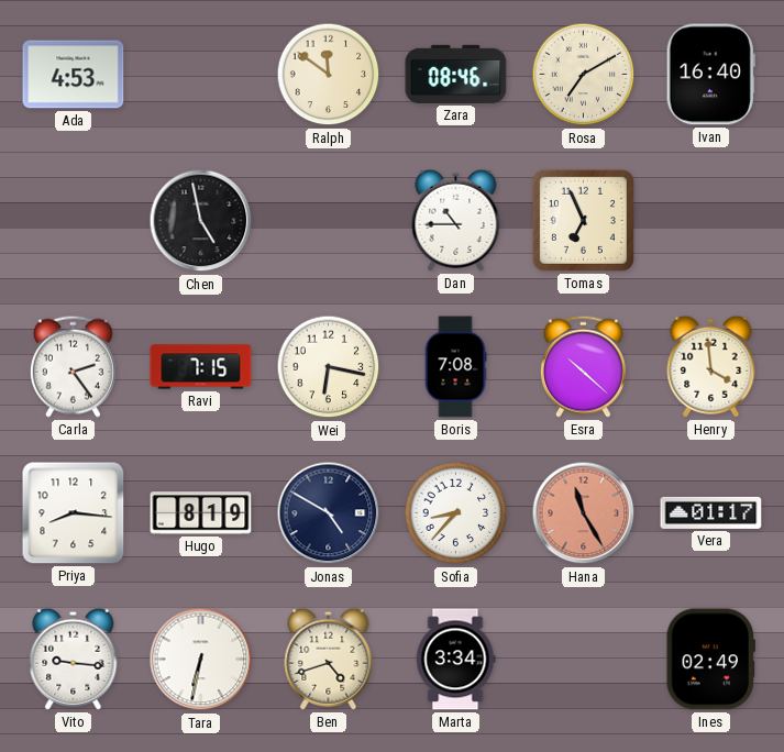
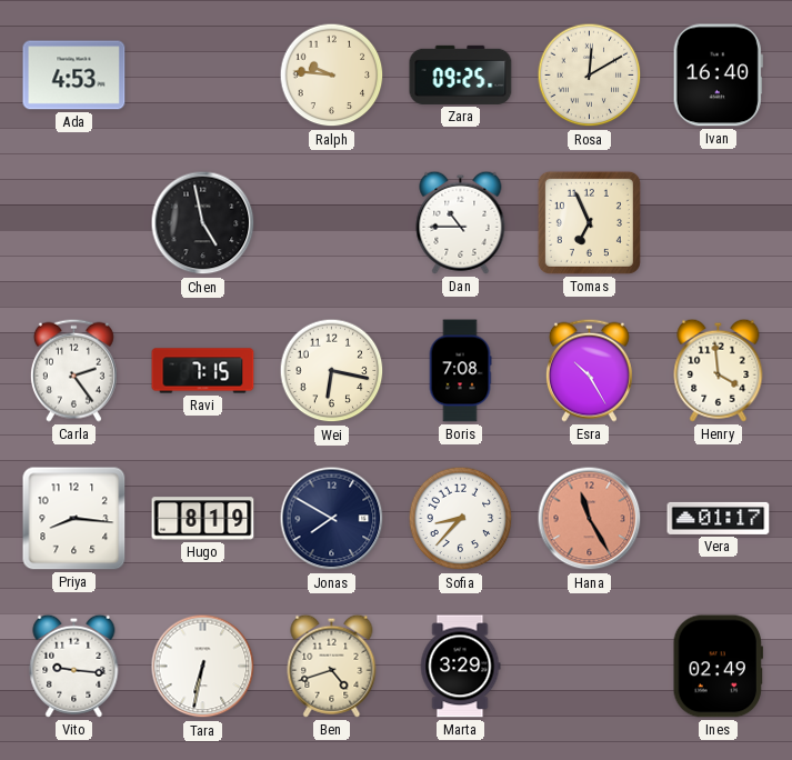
Ralph: 11:51 -> 9:46
Zara: 08:46 -> 09:25
Rosa: 7:10 -> 12:10
Esra: 10:22 -> 10:25
Jonas: 4:50 -> 7:50
Marta: 3:34 -> 3:29
